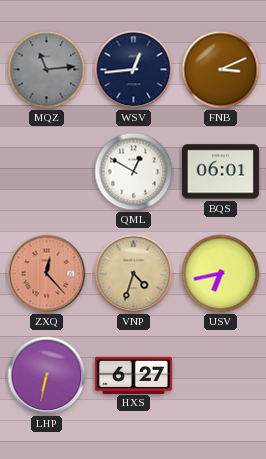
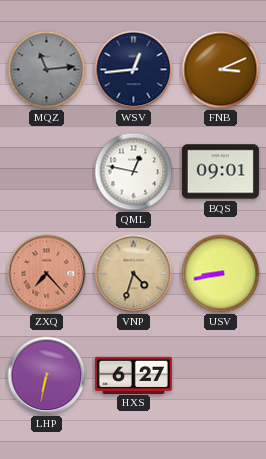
QML: 12:50 -> 12:47
BQS: 06:01 -> 09:01
ZXQ: 12:23 -> 7:23
USV: 6:43 -> 8:43
